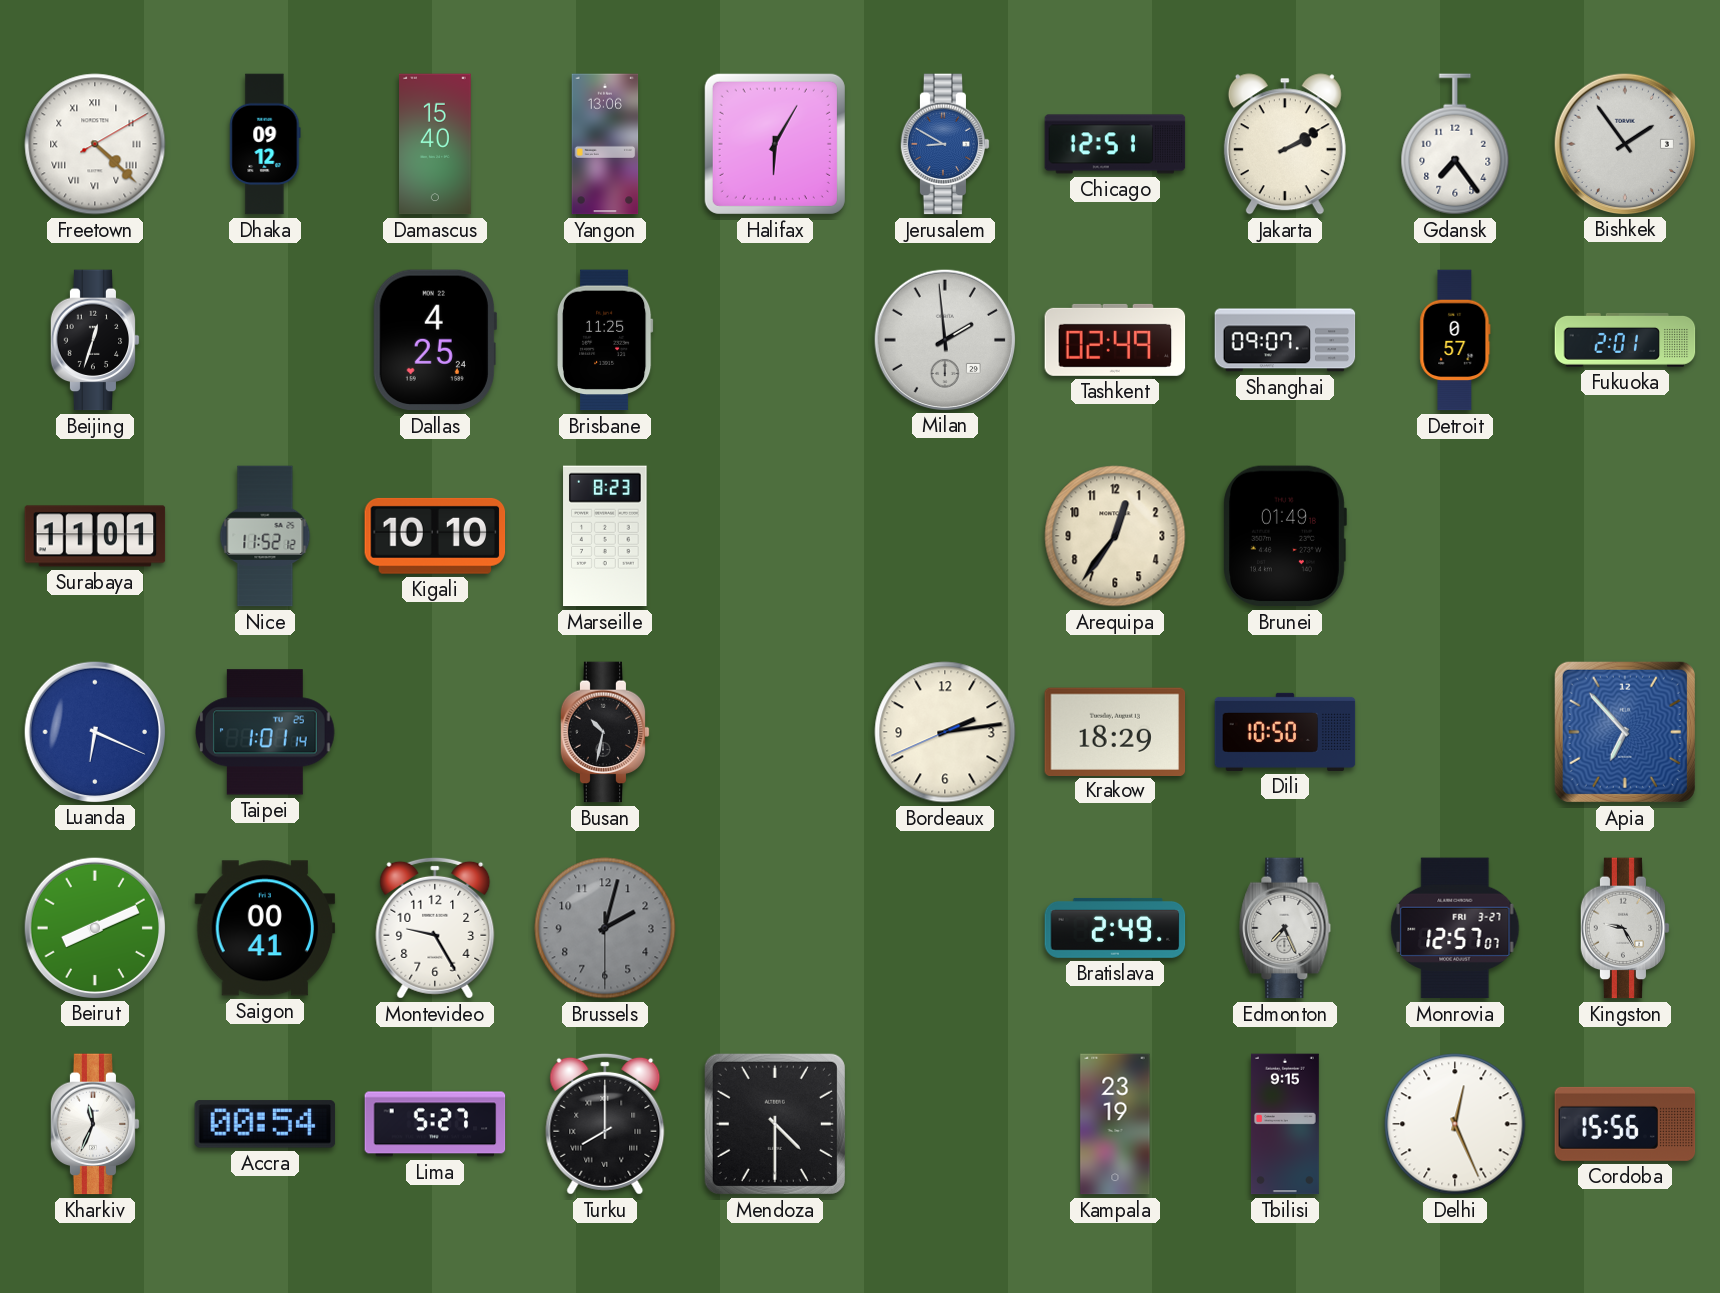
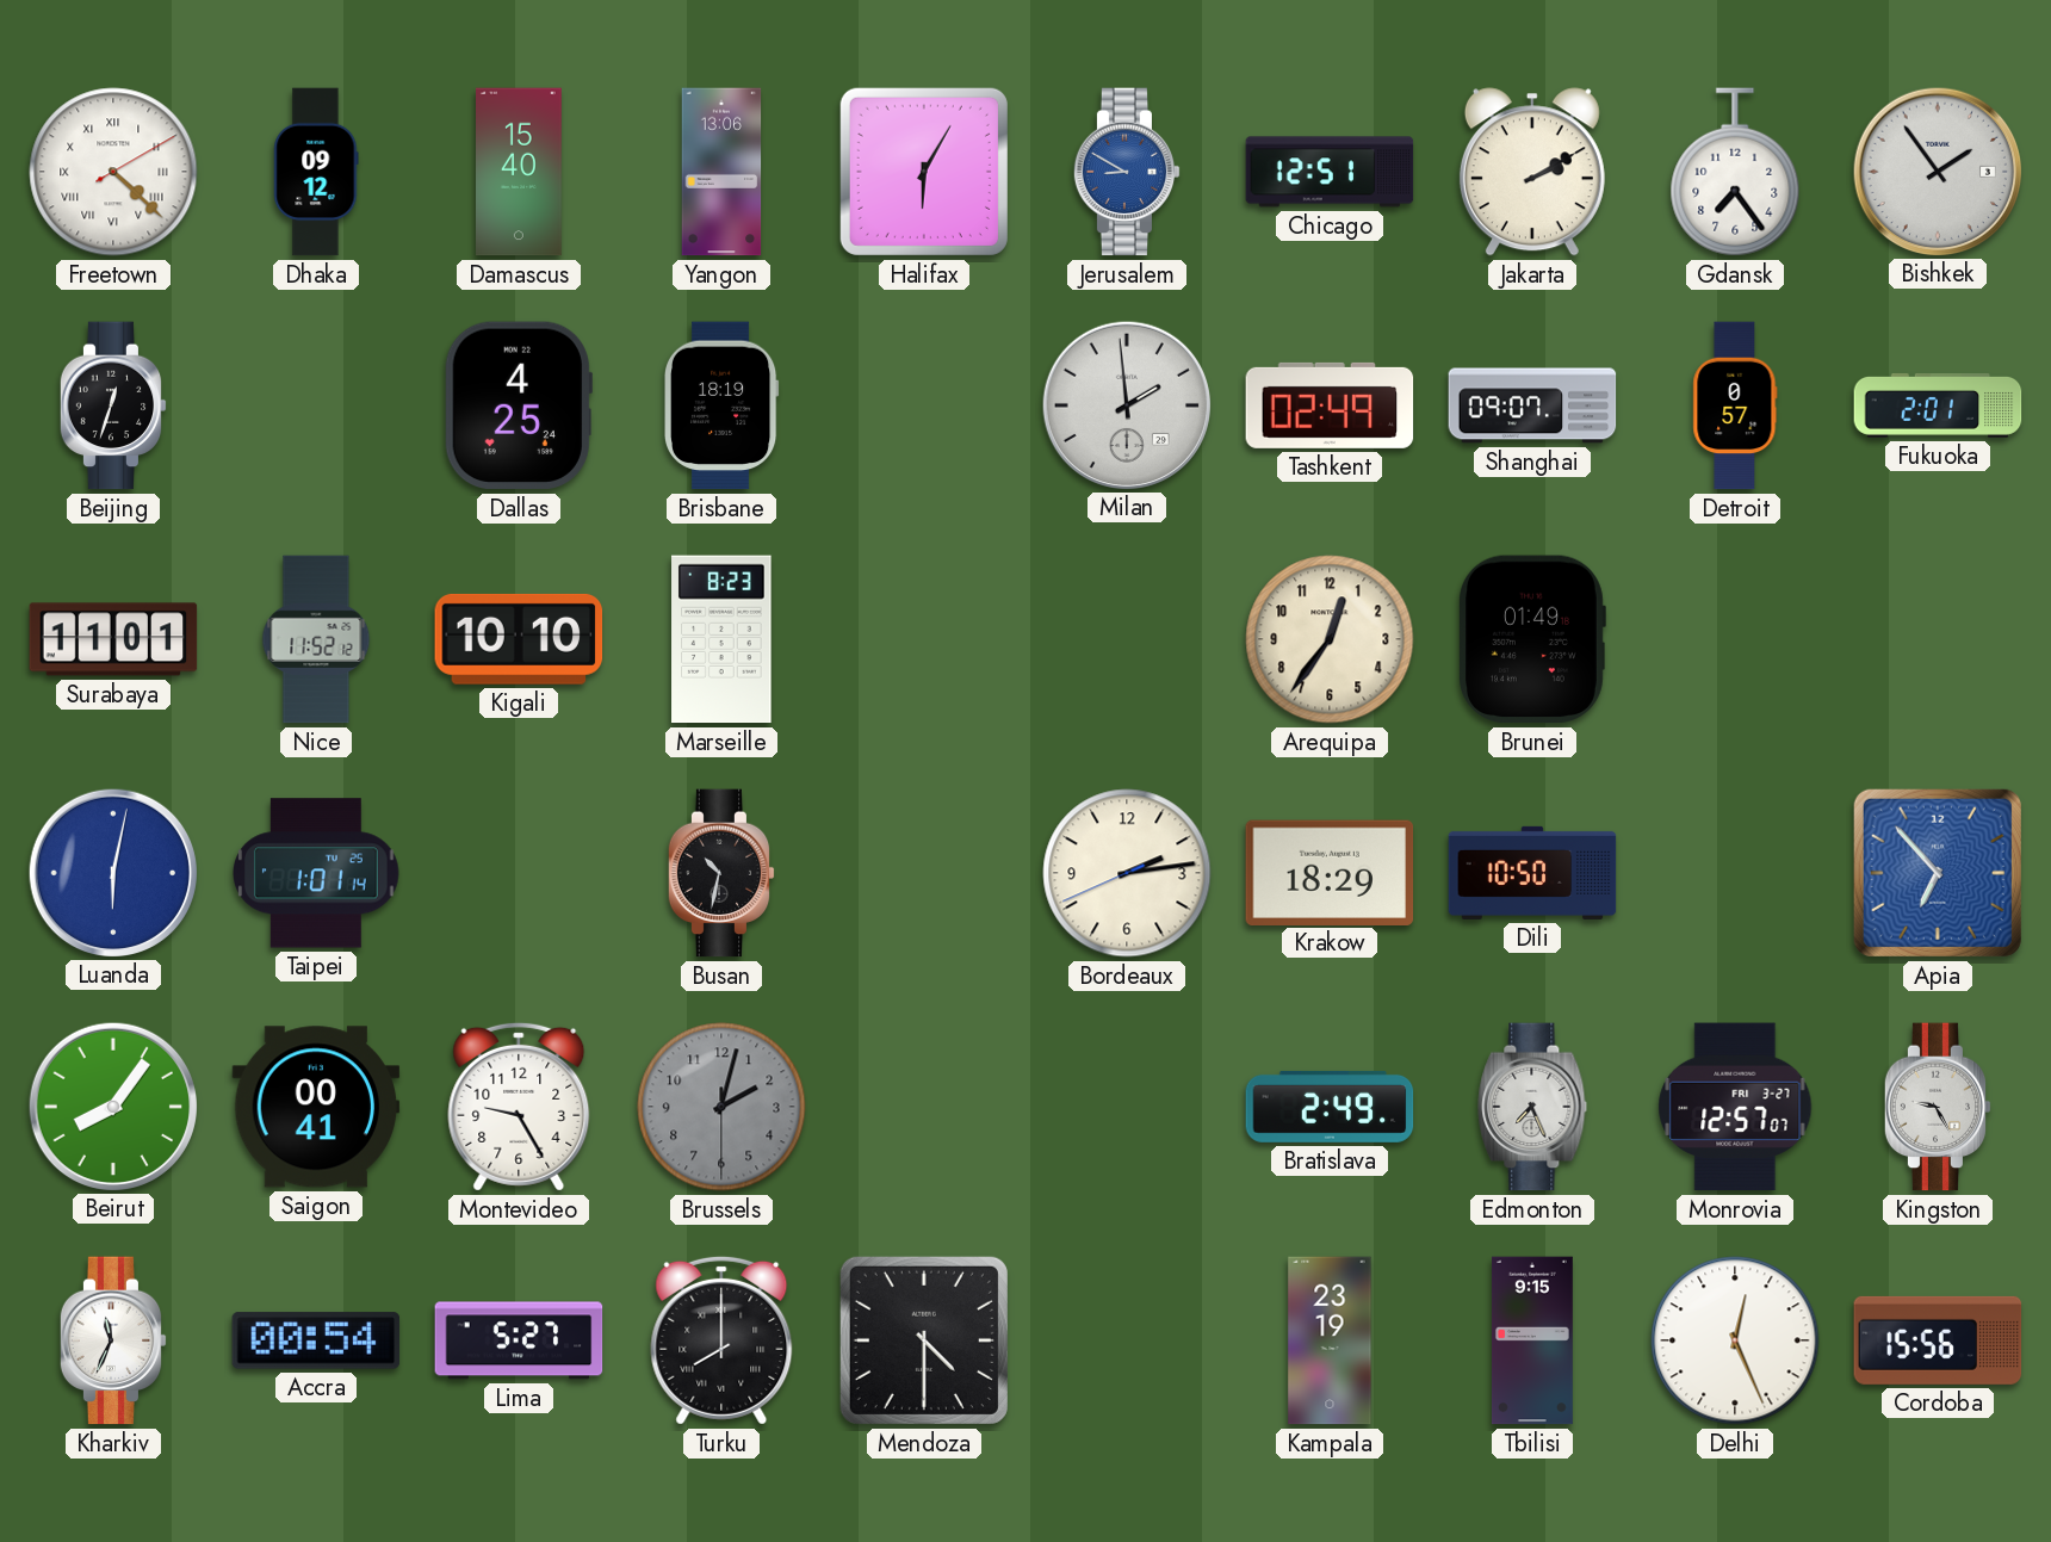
Brisbane: 11:25 -> 18:19
Luanda: 6:19 -> 6:02
Beirut: 8:11 -> 8:06
